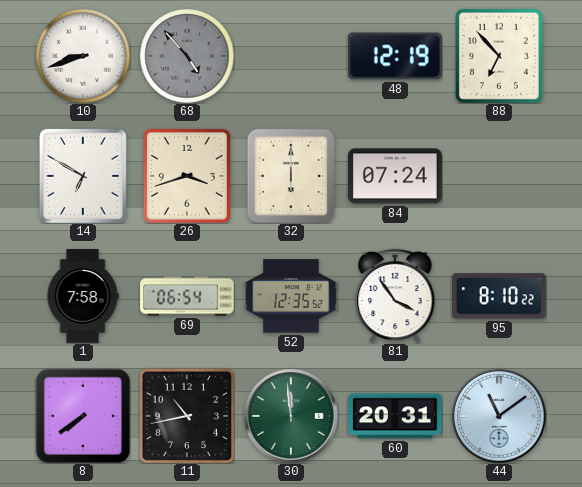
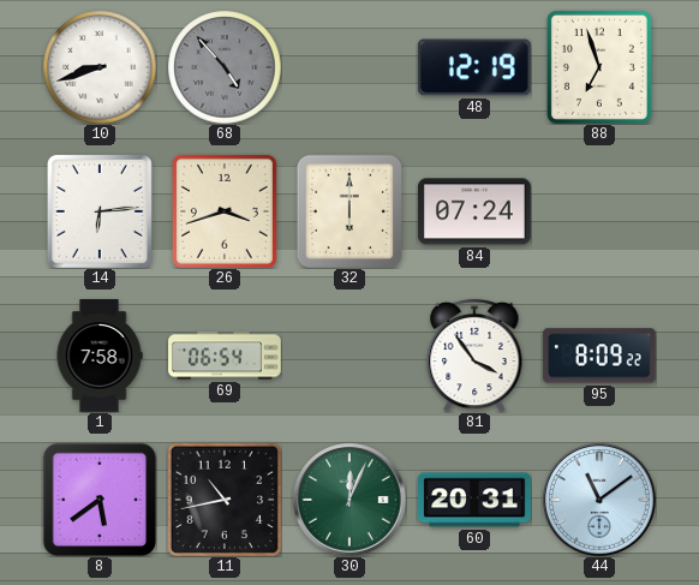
88: 6:53 -> 6:57
14: 6:50 -> 6:14
52: 12:35 -> none
95: 8:10 -> 8:09
8: 7:39 -> 5:39
30: 11:59 -> 12:04
